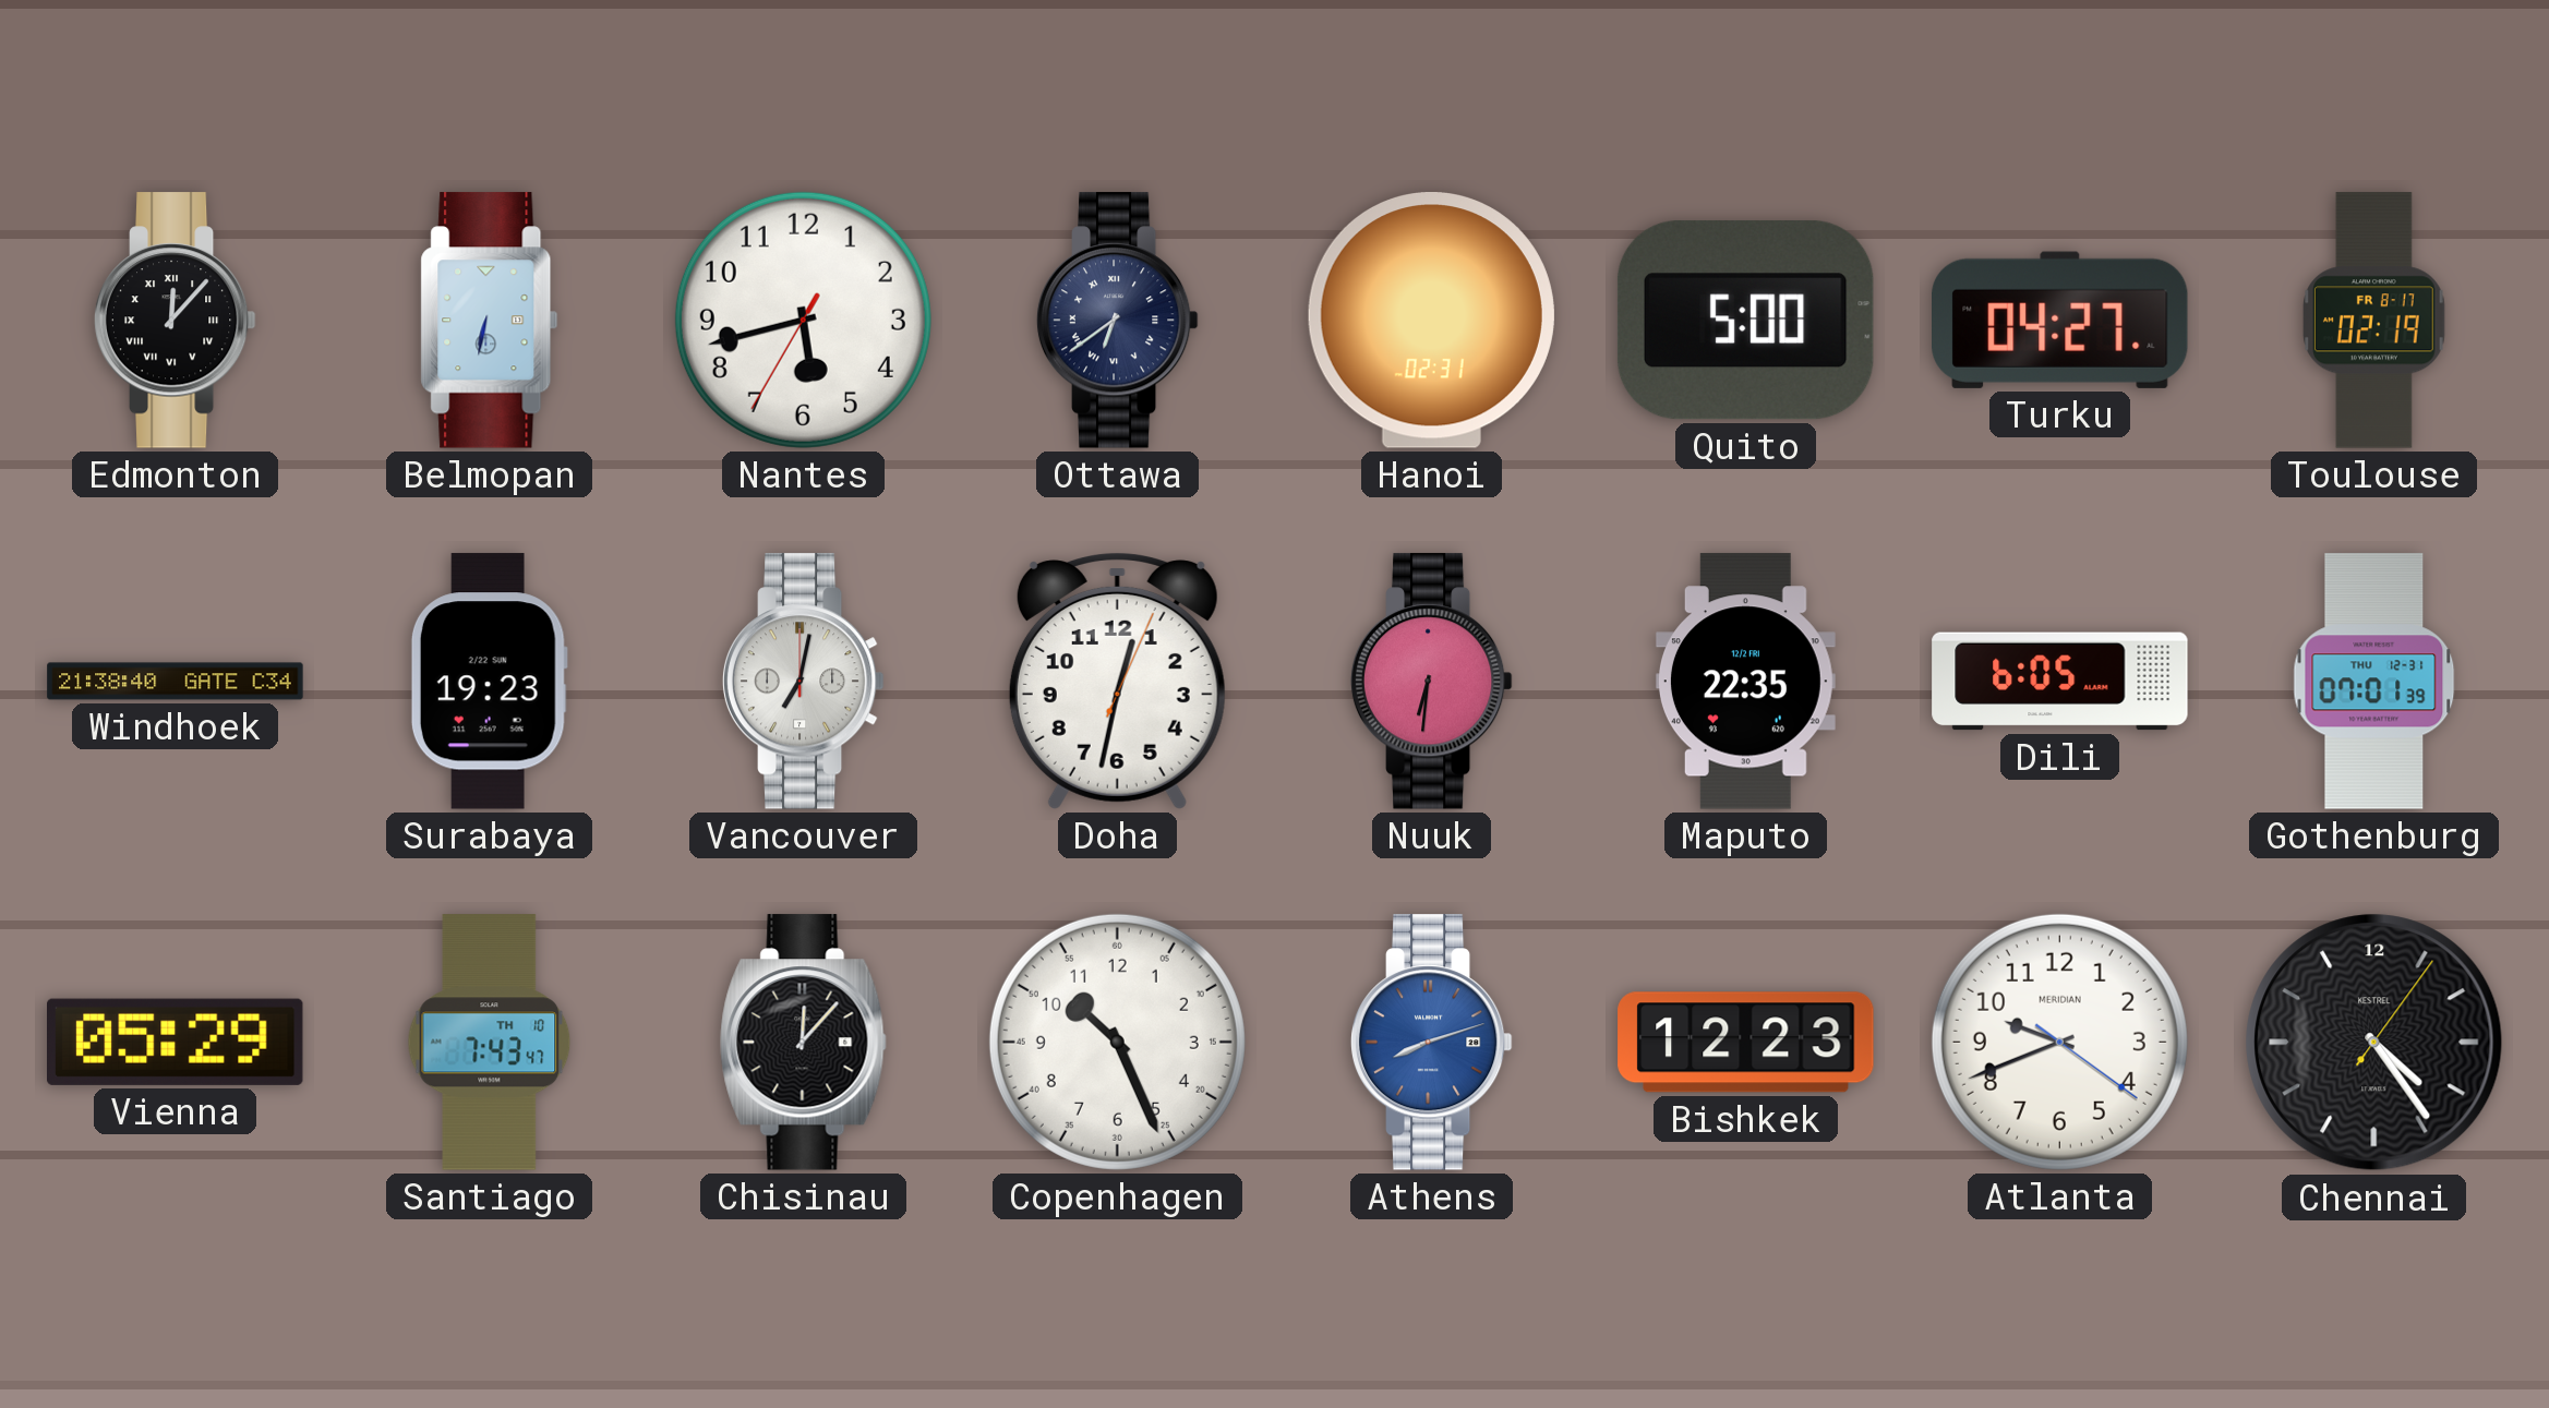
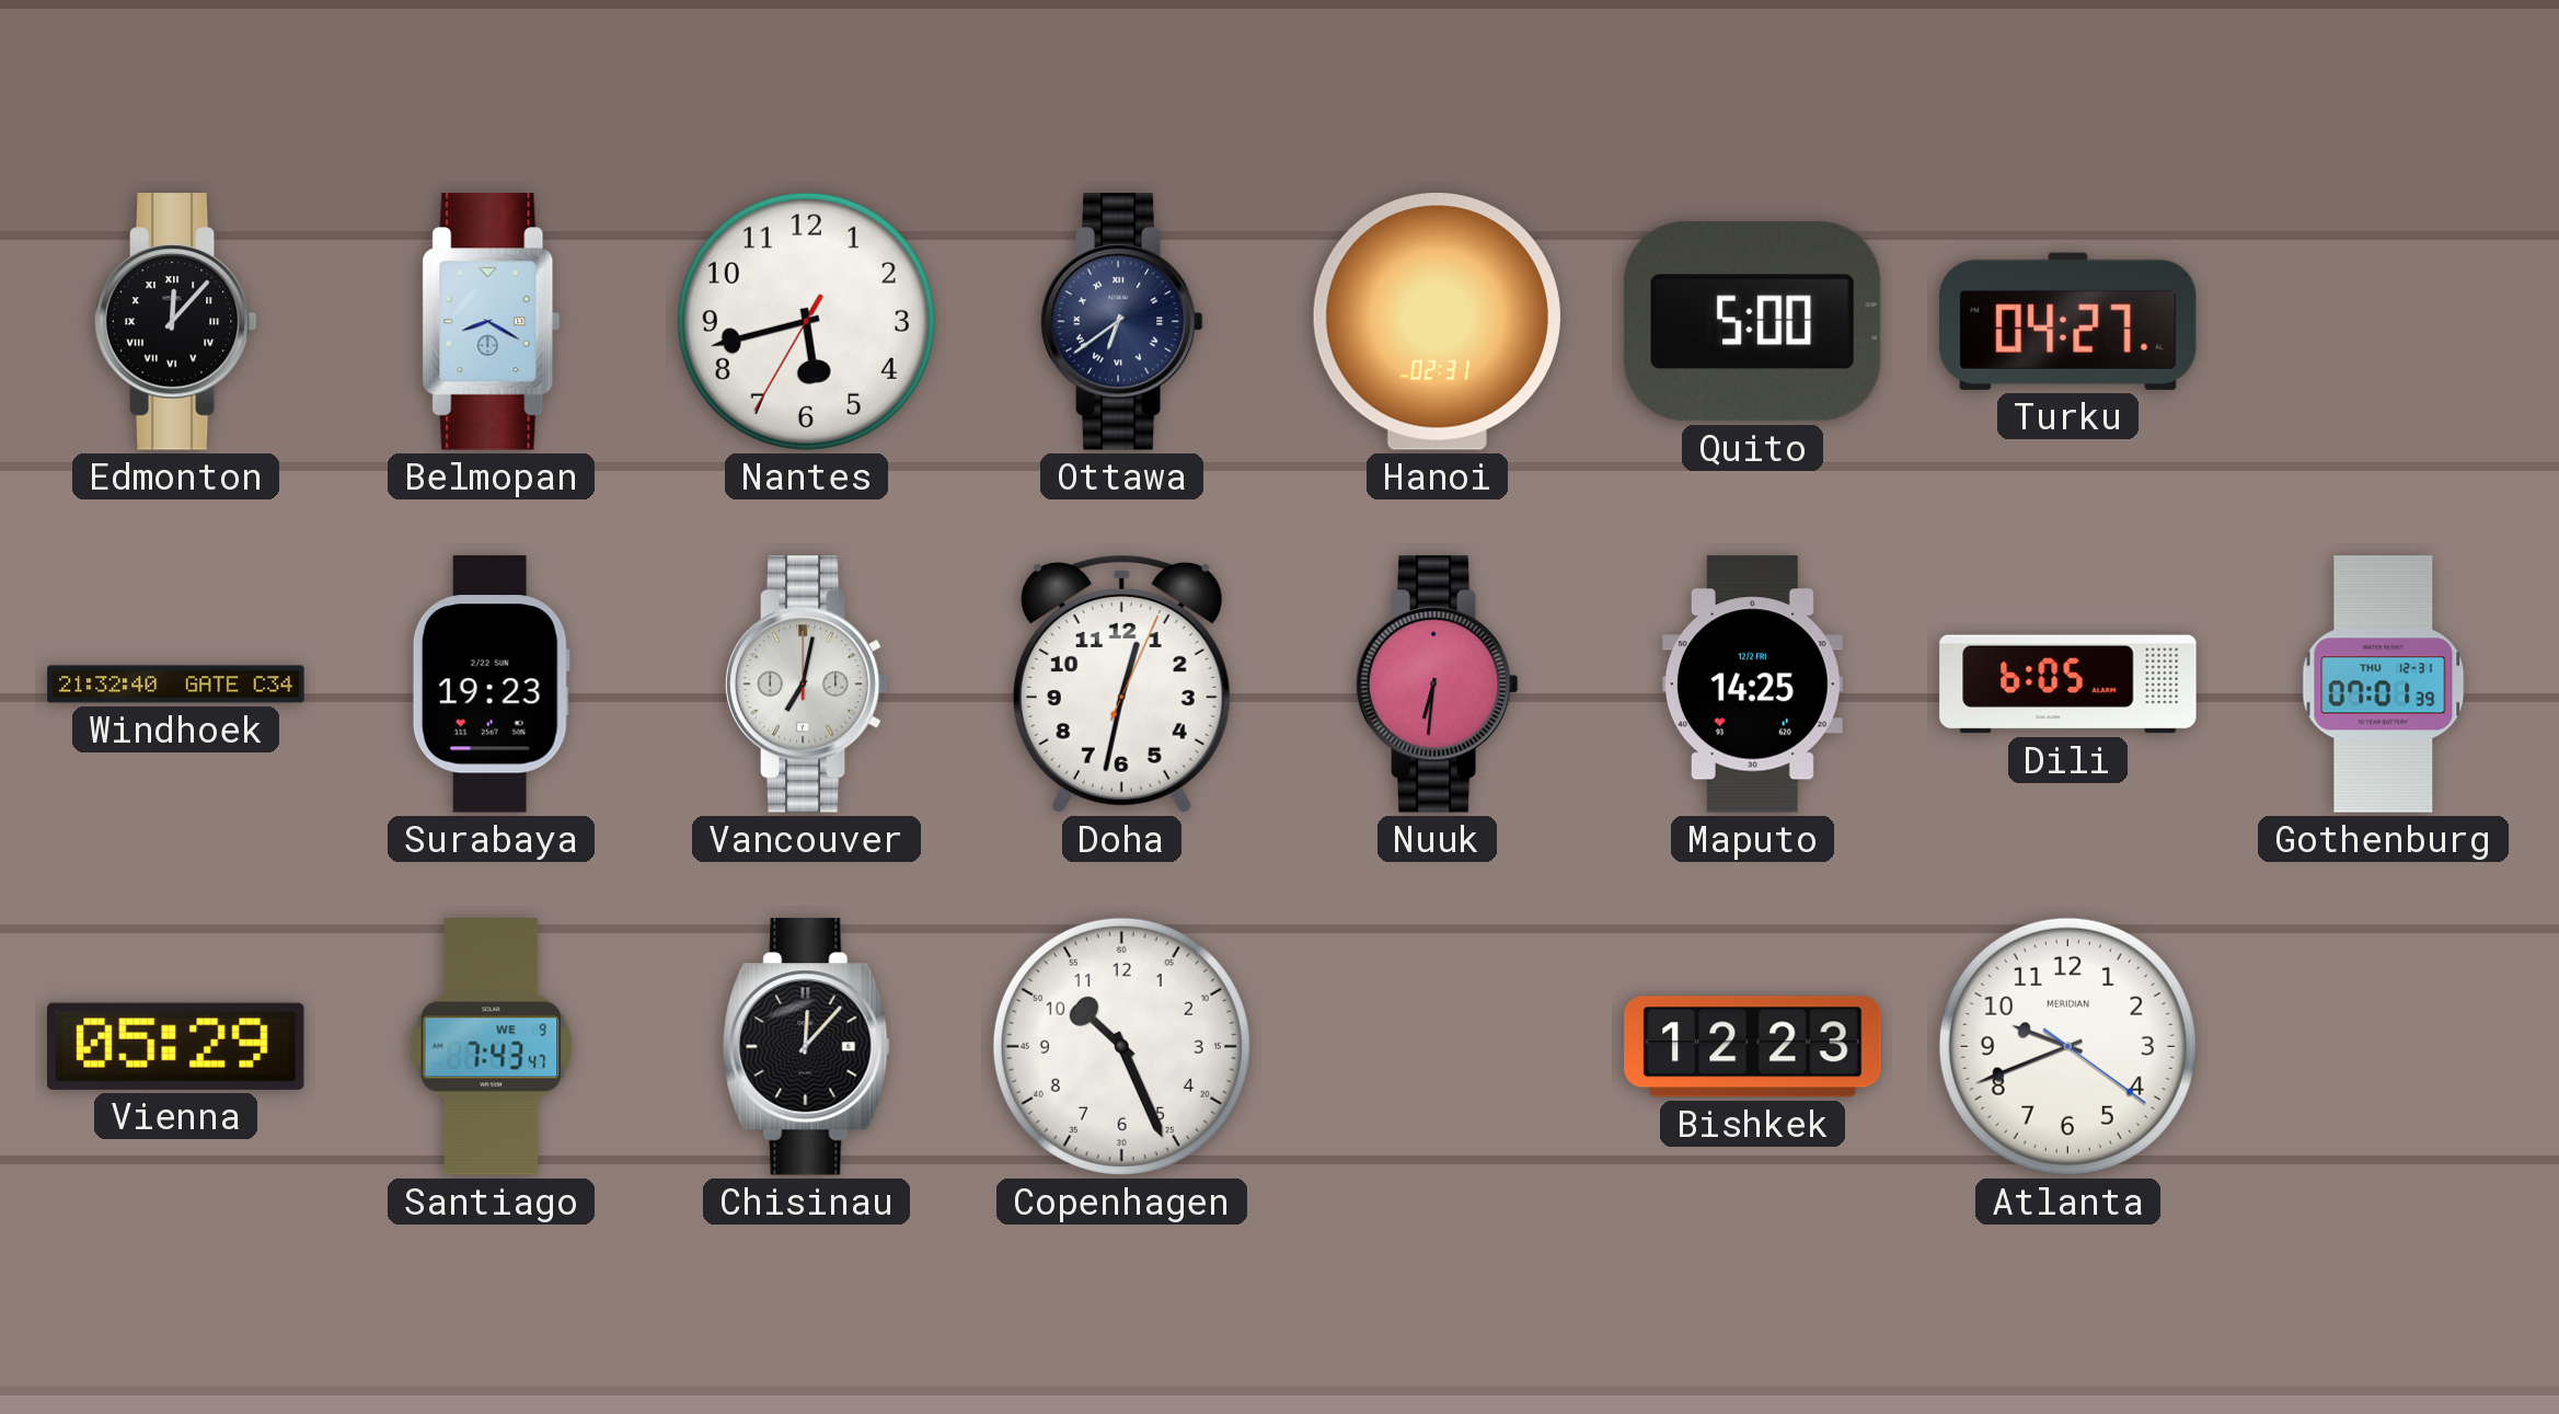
Belmopan: 6:32 -> 8:20
Toulouse: 02:19 -> none
Windhoek: 21:38 -> 21:32
Maputo: 22:35 -> 14:25
Santiago date: TH 10 -> WE 9
Athens: 8:12 -> none
Chennai: 4:24 -> none
